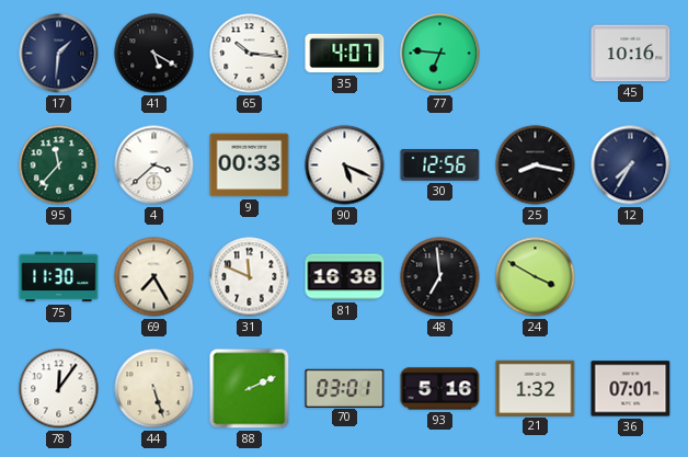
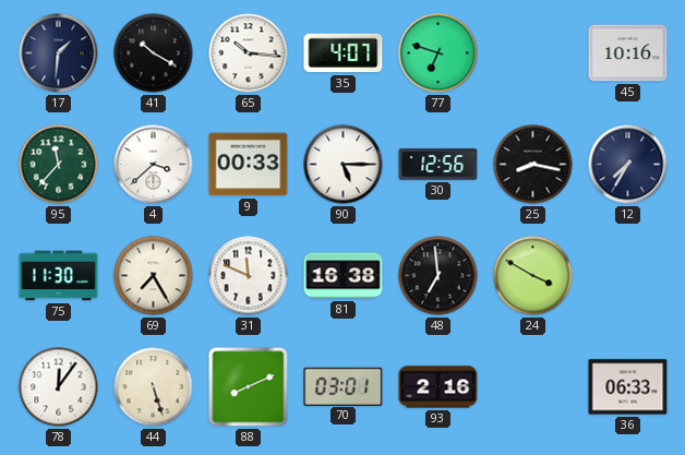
41: 5:20 -> 10:20
77: 6:46 -> 6:48
90: 5:19 -> 5:15
88: 2:11 -> 8:11
93: 5:16 -> 2:16
21: 1:32 -> none
36: 07:01 -> 06:33
